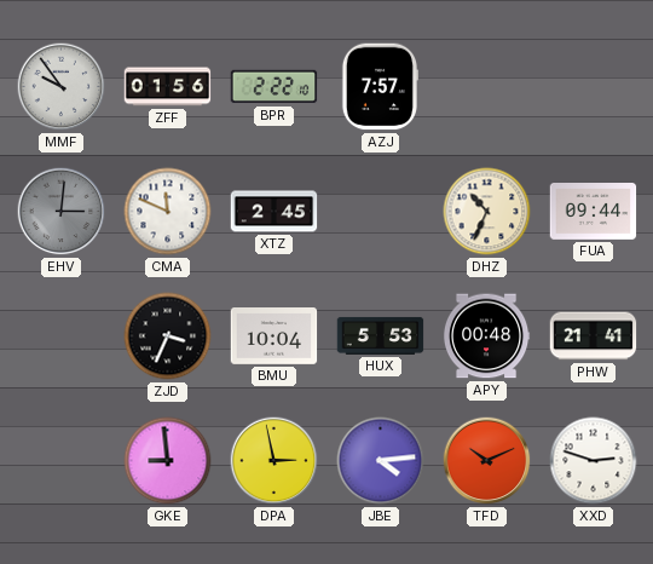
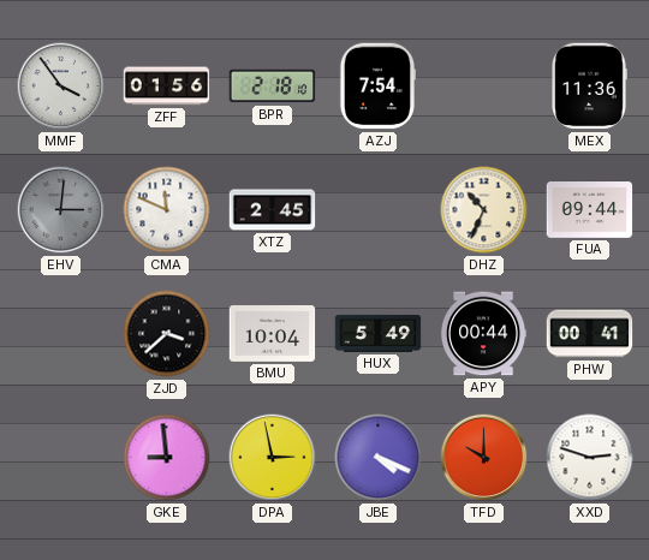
MMF: 9:54 -> 3:54
BPR: 2:22 -> 2:18
AZJ: 7:57 -> 7:54
MEX: none -> 11:36
ZJD: 3:34 -> 3:38
HUX: 5:53 -> 5:49
APY: 00:48 -> 00:44
PHW: 21:41 -> 00:41
JBE: 4:14 -> 4:19
TFD: 10:11 -> 10:00
